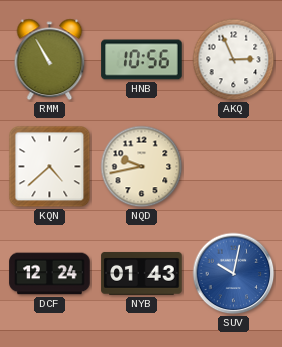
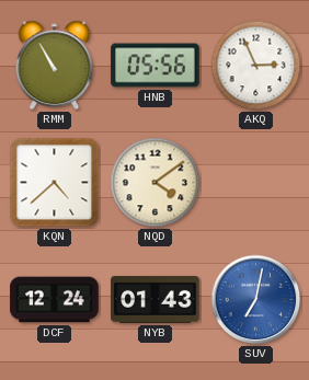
HNB: 10:56 -> 05:56
NQD: 9:43 -> 4:09
SUV: 10:02 -> 7:02
